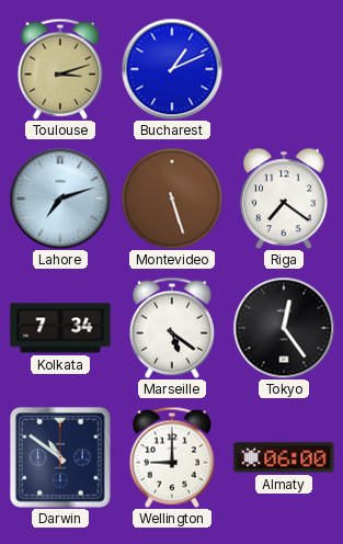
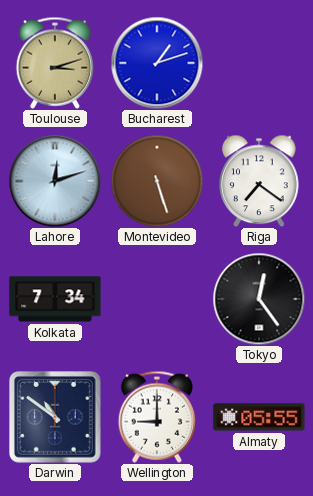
Bucharest: 1:11 -> 1:12
Lahore: 7:12 -> 12:12
Marseille: 5:21 -> none
Almaty: 06:00 -> 05:55
